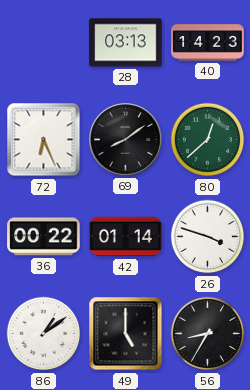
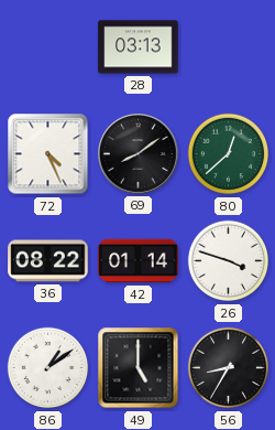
40: 14:23 -> none
72: 6:26 -> 4:26
36: 00:22 -> 08:22
